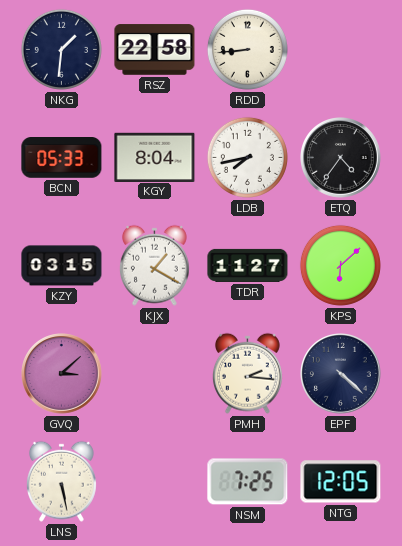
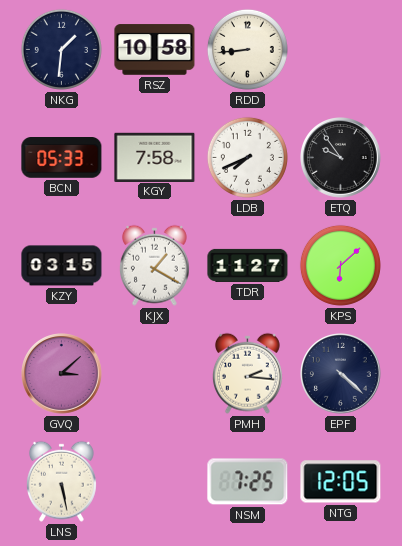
RSZ: 22:58 -> 10:58
KGY: 8:04 -> 7:58
LDB: 7:43 -> 7:41
ETQ: 4:36 -> 9:54
